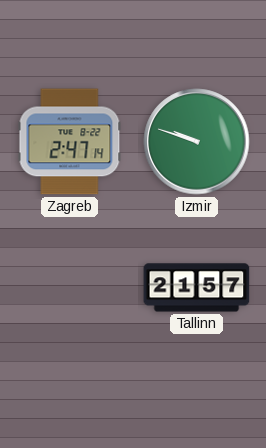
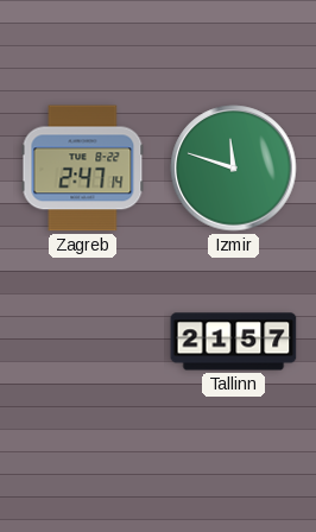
Izmir: 9:48 -> 11:48
